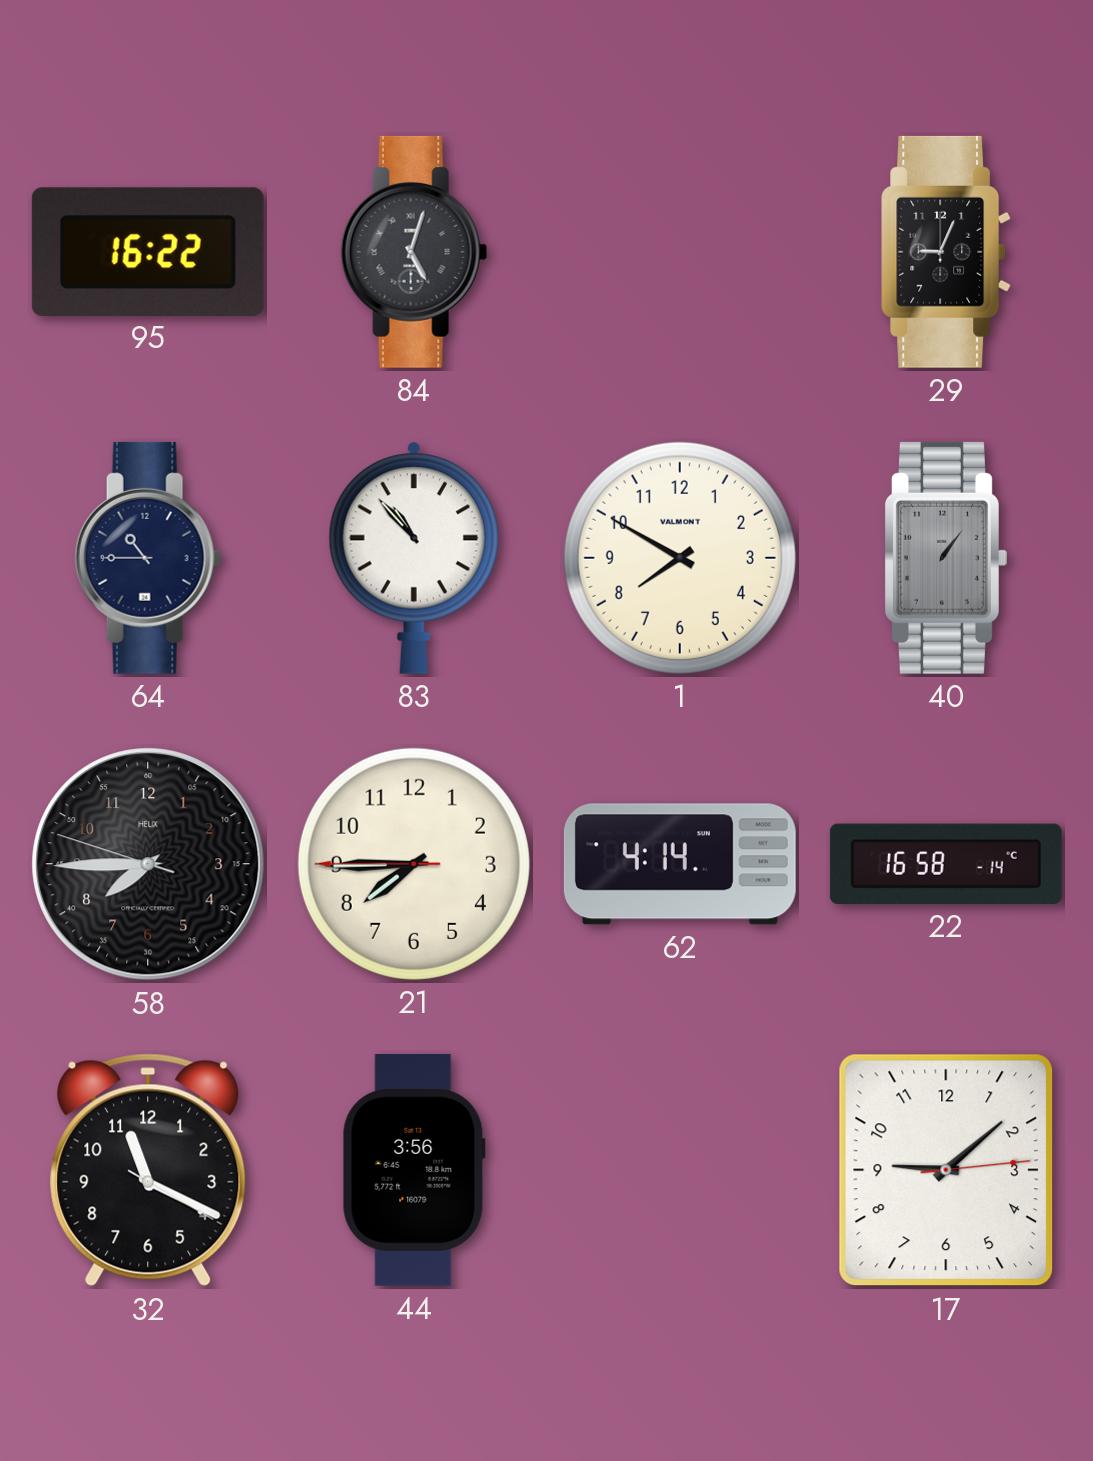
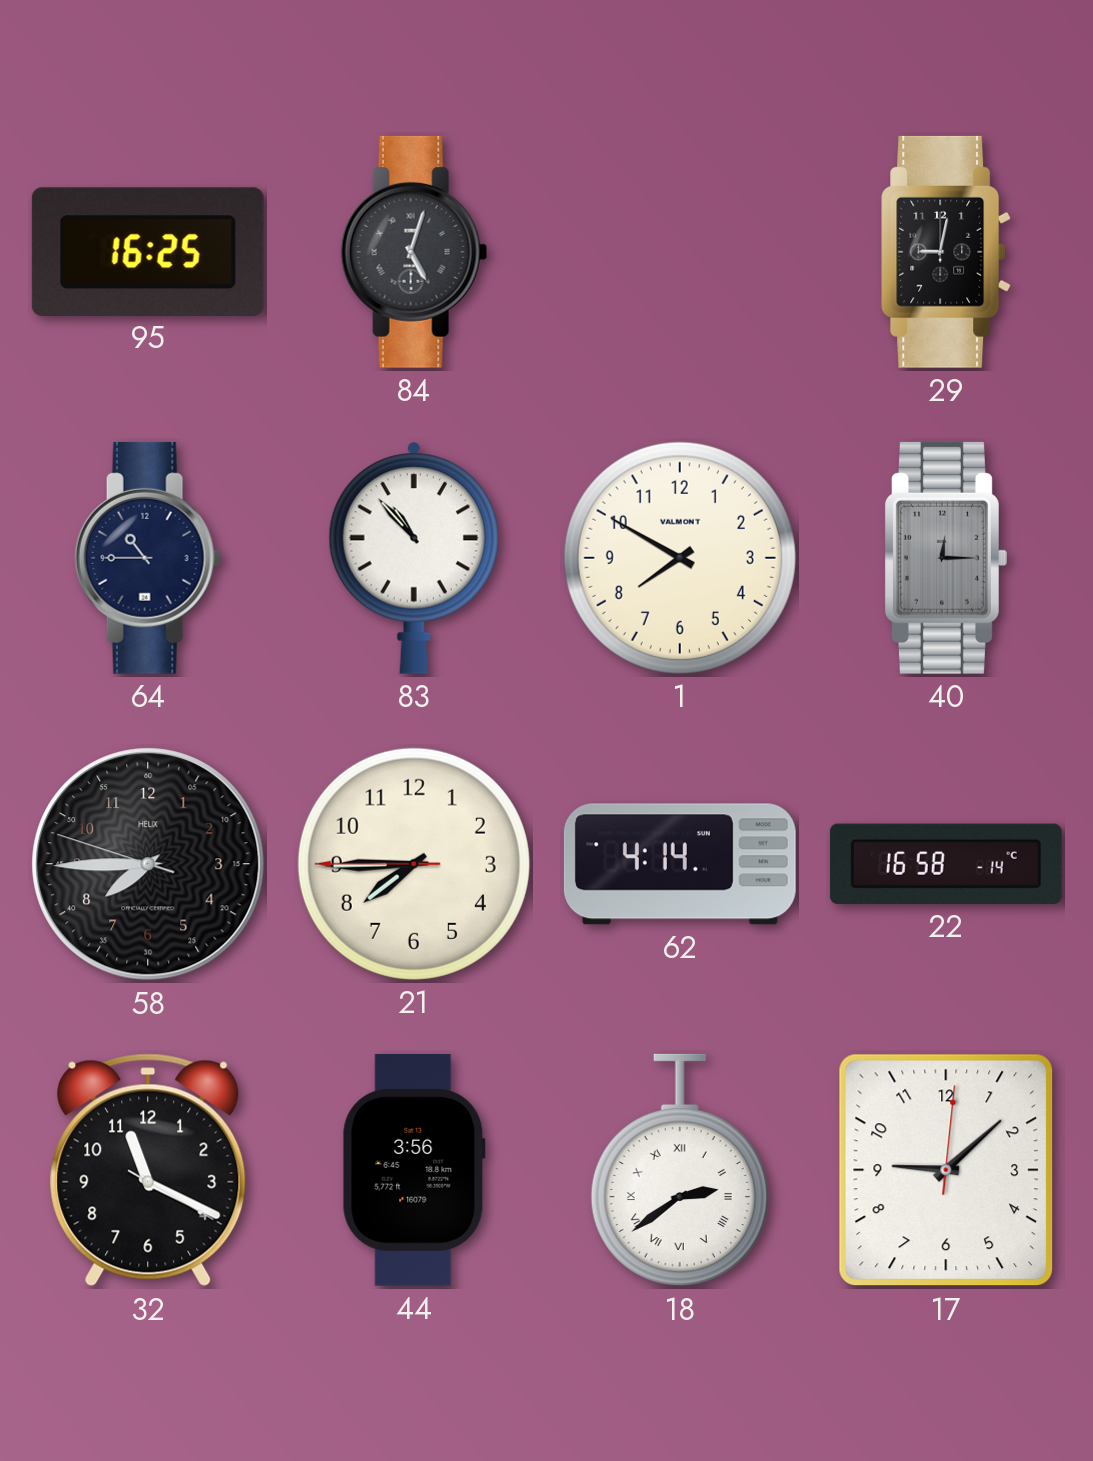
95: 16:22 -> 16:25
29: 9:04 -> 9:02
40: 1:06 -> 12:15
18: none -> 2:39
17: 9:08:14 -> 9:08:01
